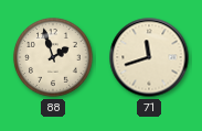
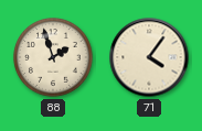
71: 11:42 -> 4:06
